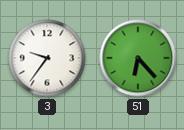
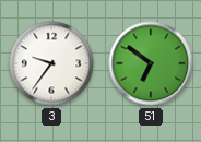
51: 6:23 -> 6:51
